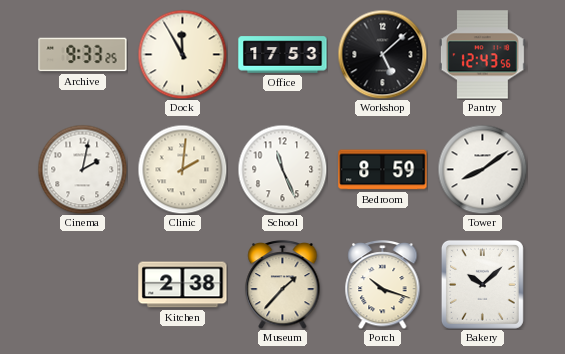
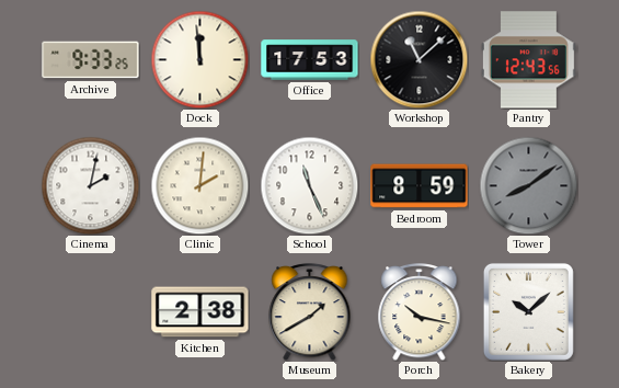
Dock: 11:55 -> 11:59
Workshop: 5:08 -> 11:08
Tower dial: white -> grey
Museum: 1:37 -> 1:40
Porch: 10:18 -> 10:17
